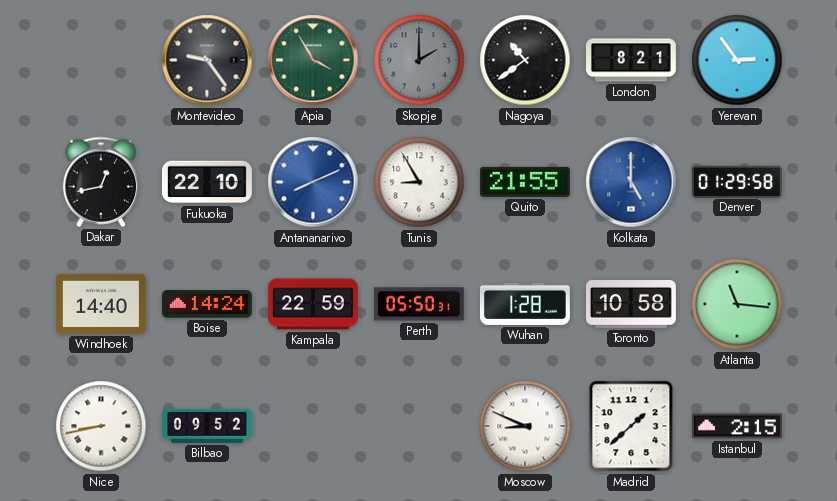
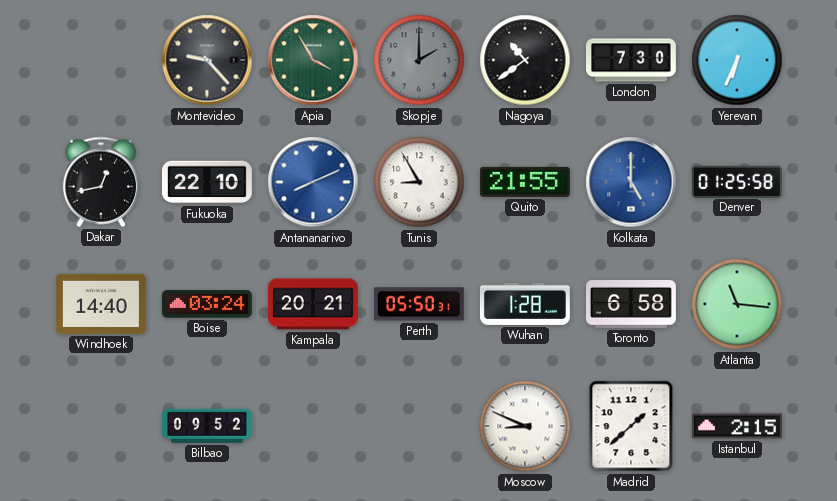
Montevideo: 9:24 -> 9:23
London: 8:21 -> 7:30
Yerevan: 2:54 -> 6:34
Denver: 01:29 -> 01:25
Boise: 14:24 -> 03:24
Kampala: 22:59 -> 20:21
Toronto: 10:58 -> 6:58
Nice: 8:43 -> none
